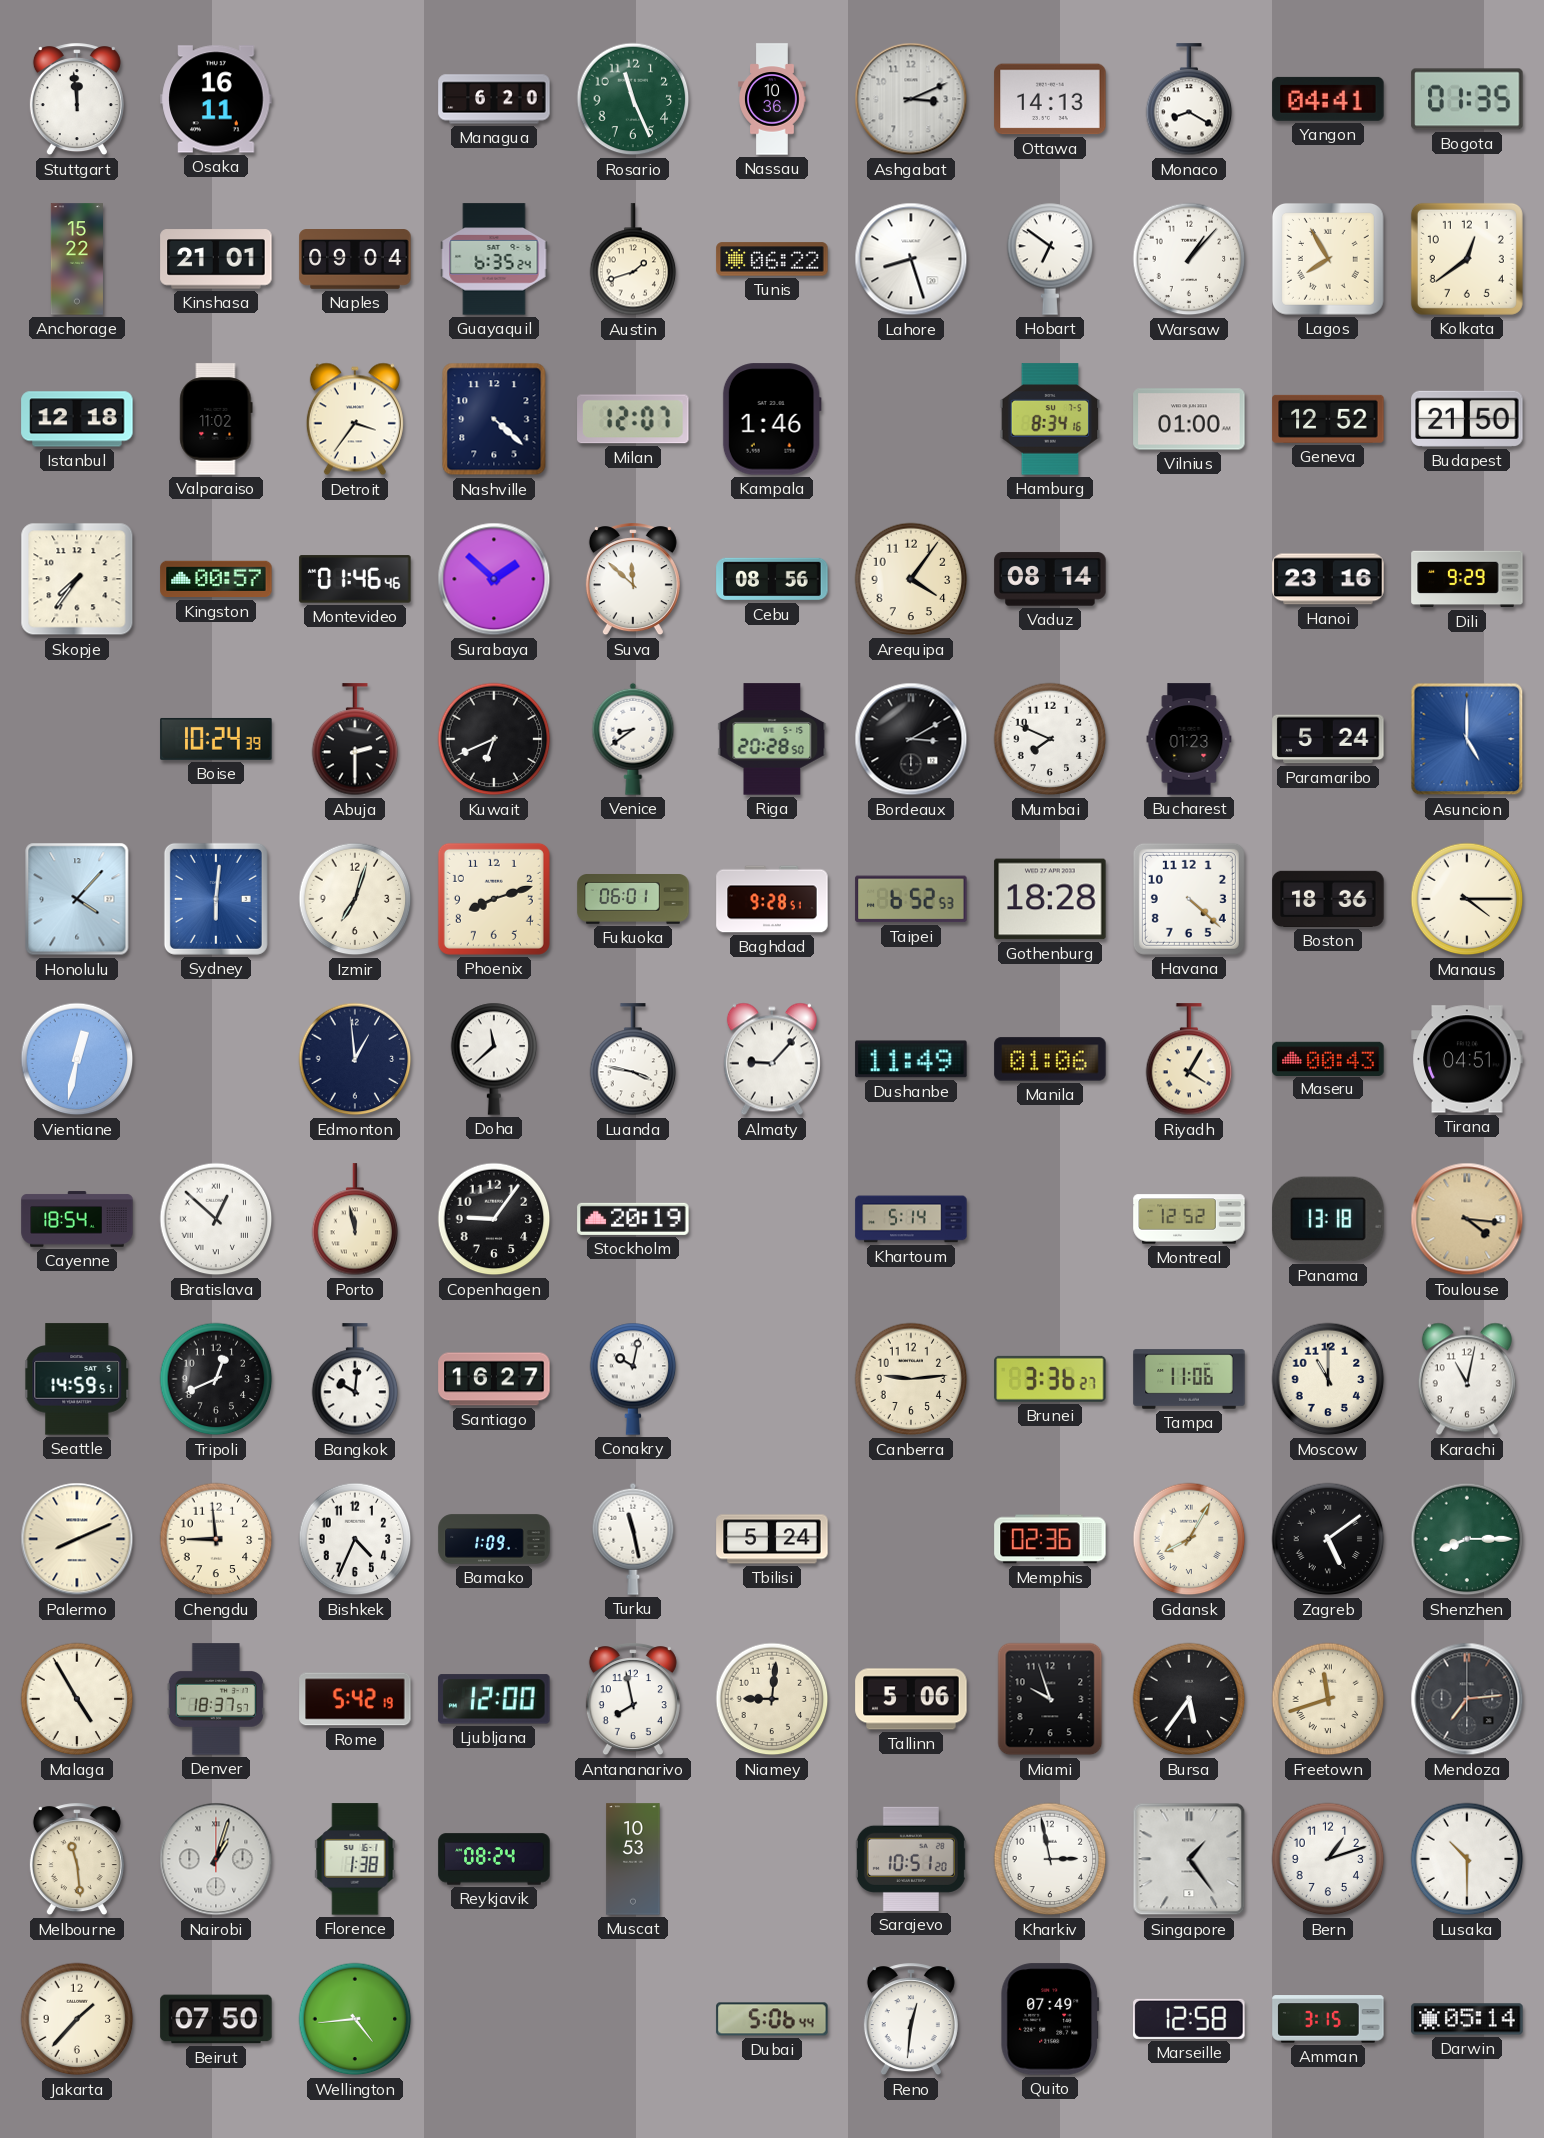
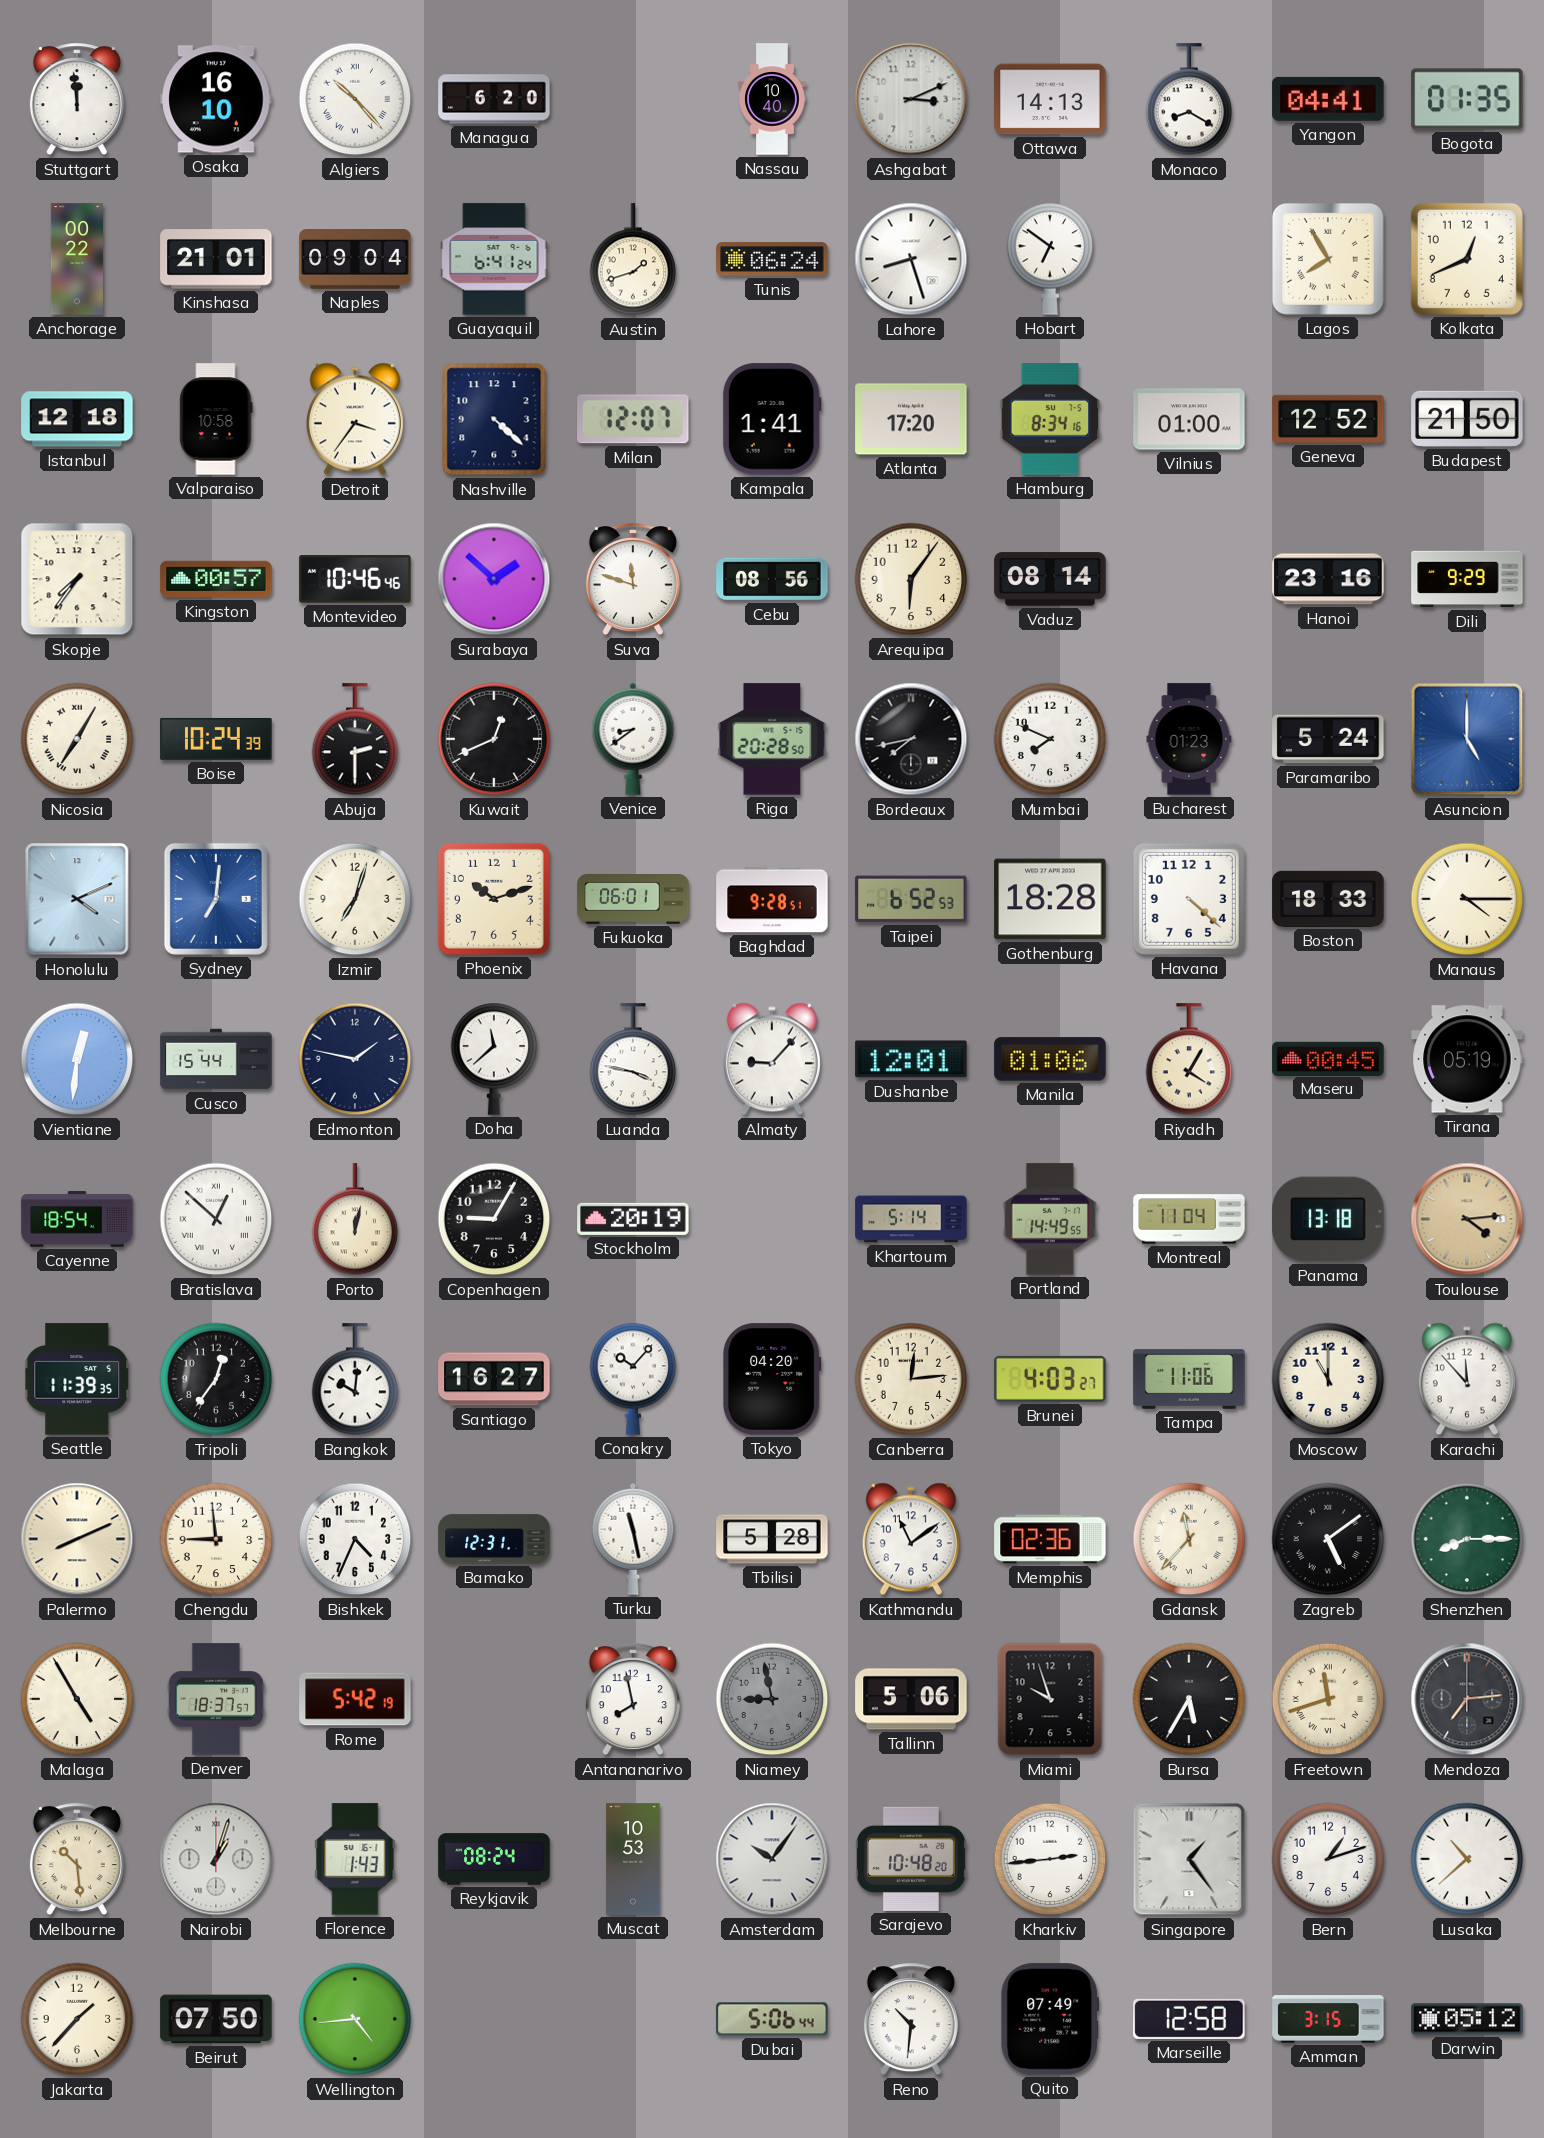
Osaka: 16:11 -> 16:10
Algiers: none -> 10:23
Rosario: 11:26 -> none
Nassau: 10:36 -> 10:40
Anchorage: 15:22 -> 00:22
Guayaquil: 6:35 -> 6:41
Tunis: 06:22 -> 06:24
Warsaw: 1:07 -> none
Kolkata: 12:39 -> 12:41
Valparaiso: 11:02 -> 10:58
Kampala: 1:46 -> 1:41
Atlanta: none -> 17:20
Montevideo: 01:46 -> 10:46
Suva: 11:52 -> 11:48
Arequipa: 4:06 -> 6:06
Nicosia: none -> 7:05
Kuwait: 6:41 -> 12:41
Bordeaux: 3:10 -> 7:43
Honolulu: 4:07 -> 4:11
Sydney: 6:01 -> 7:01
Phoenix: 8:12 -> 10:12
Boston: 18:36 -> 18:33
Vientiane: 12:32 -> 12:31
Cusco: none -> 15:44
Edmonton: 12:59 -> 1:47
Dushanbe: 11:49 -> 12:01
Maseru: 00:43 -> 00:45
Tirana: 04:51 -> 05:19
Porto: 11:58 -> 12:02
Copenhagen: 9:06 -> 9:05
Portland: none -> 14:49
Montreal: 12:52 -> 11:04
Toulouse: 4:16 -> 4:14
Seattle: 14:59 -> 11:39
Tripoli: 12:41 -> 12:36
Conakry: 10:02 -> 10:07
Tokyo: none -> 04:20
Canberra: 9:14 -> 12:14
Brunei: 3:36 -> 4:03
Karachi: 11:02 -> 11:53
Bamako: 1:09 -> 12:31
Tbilisi: 5:24 -> 5:28
Kathmandu: none -> 11:09
Gdansk: 8:05 -> 11:37
Ljubljana: 12:00 -> none
Niamey: 9:01 -> 8:58
Niamey dial: cream -> grey
Bursa: 5:36 -> 5:35
Melbourne: 11:29 -> 10:29
Florence: 1:38 -> 1:43
Amsterdam: none -> 10:06
Sarajevo: 10:51 -> 10:48
Kharkiv: 2:58 -> 2:44
Lusaka: 10:30 -> 10:38
Reno: 12:31 -> 10:31
Darwin: 05:14 -> 05:12
